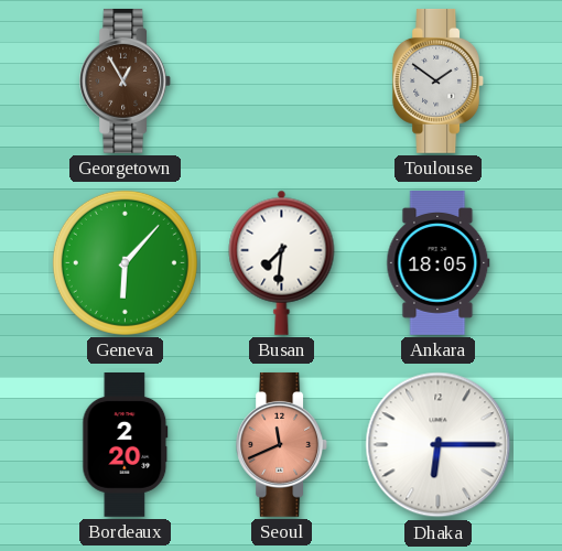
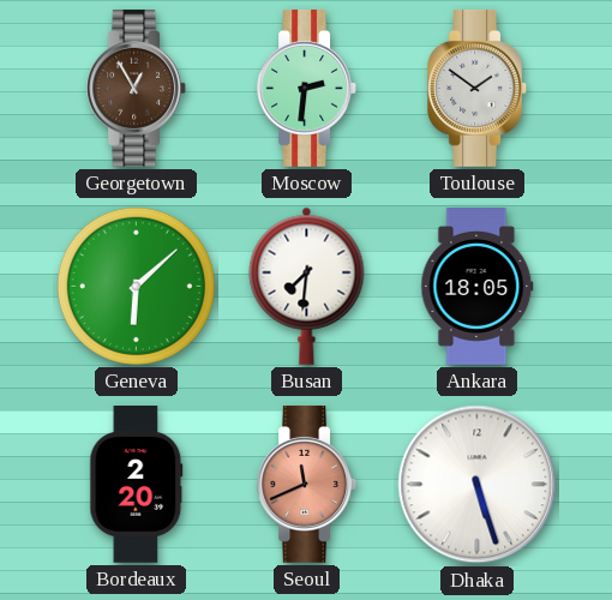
Moscow: none -> 2:31
Geneva: 6:07 -> 6:08
Dhaka: 6:15 -> 5:27
